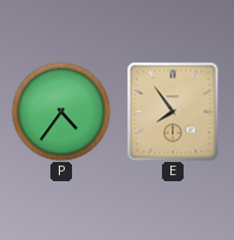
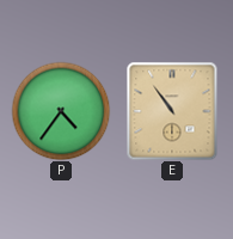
E: 7:54 -> 10:54
